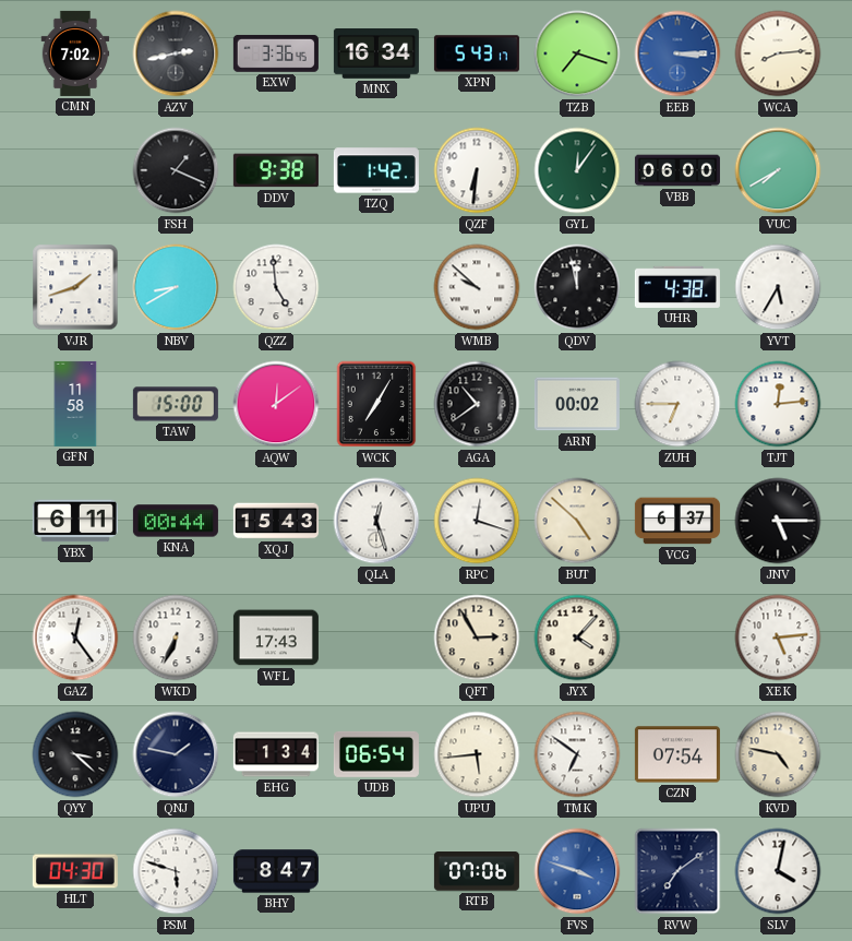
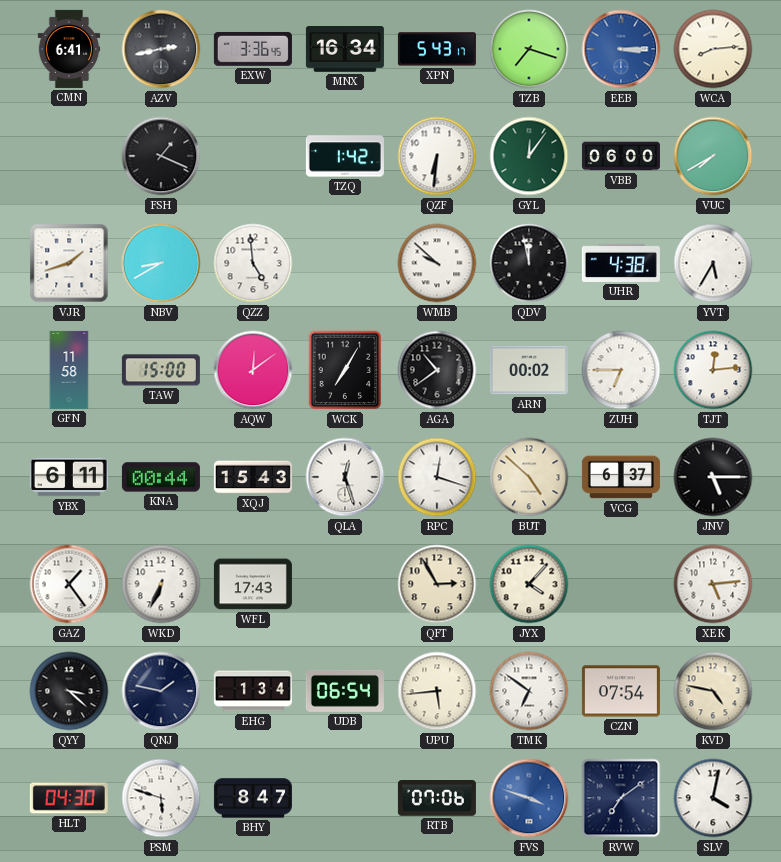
CMN: 7:02 -> 6:41
DDV: 9:38 -> none
GAZ: 12:24 -> 1:24
